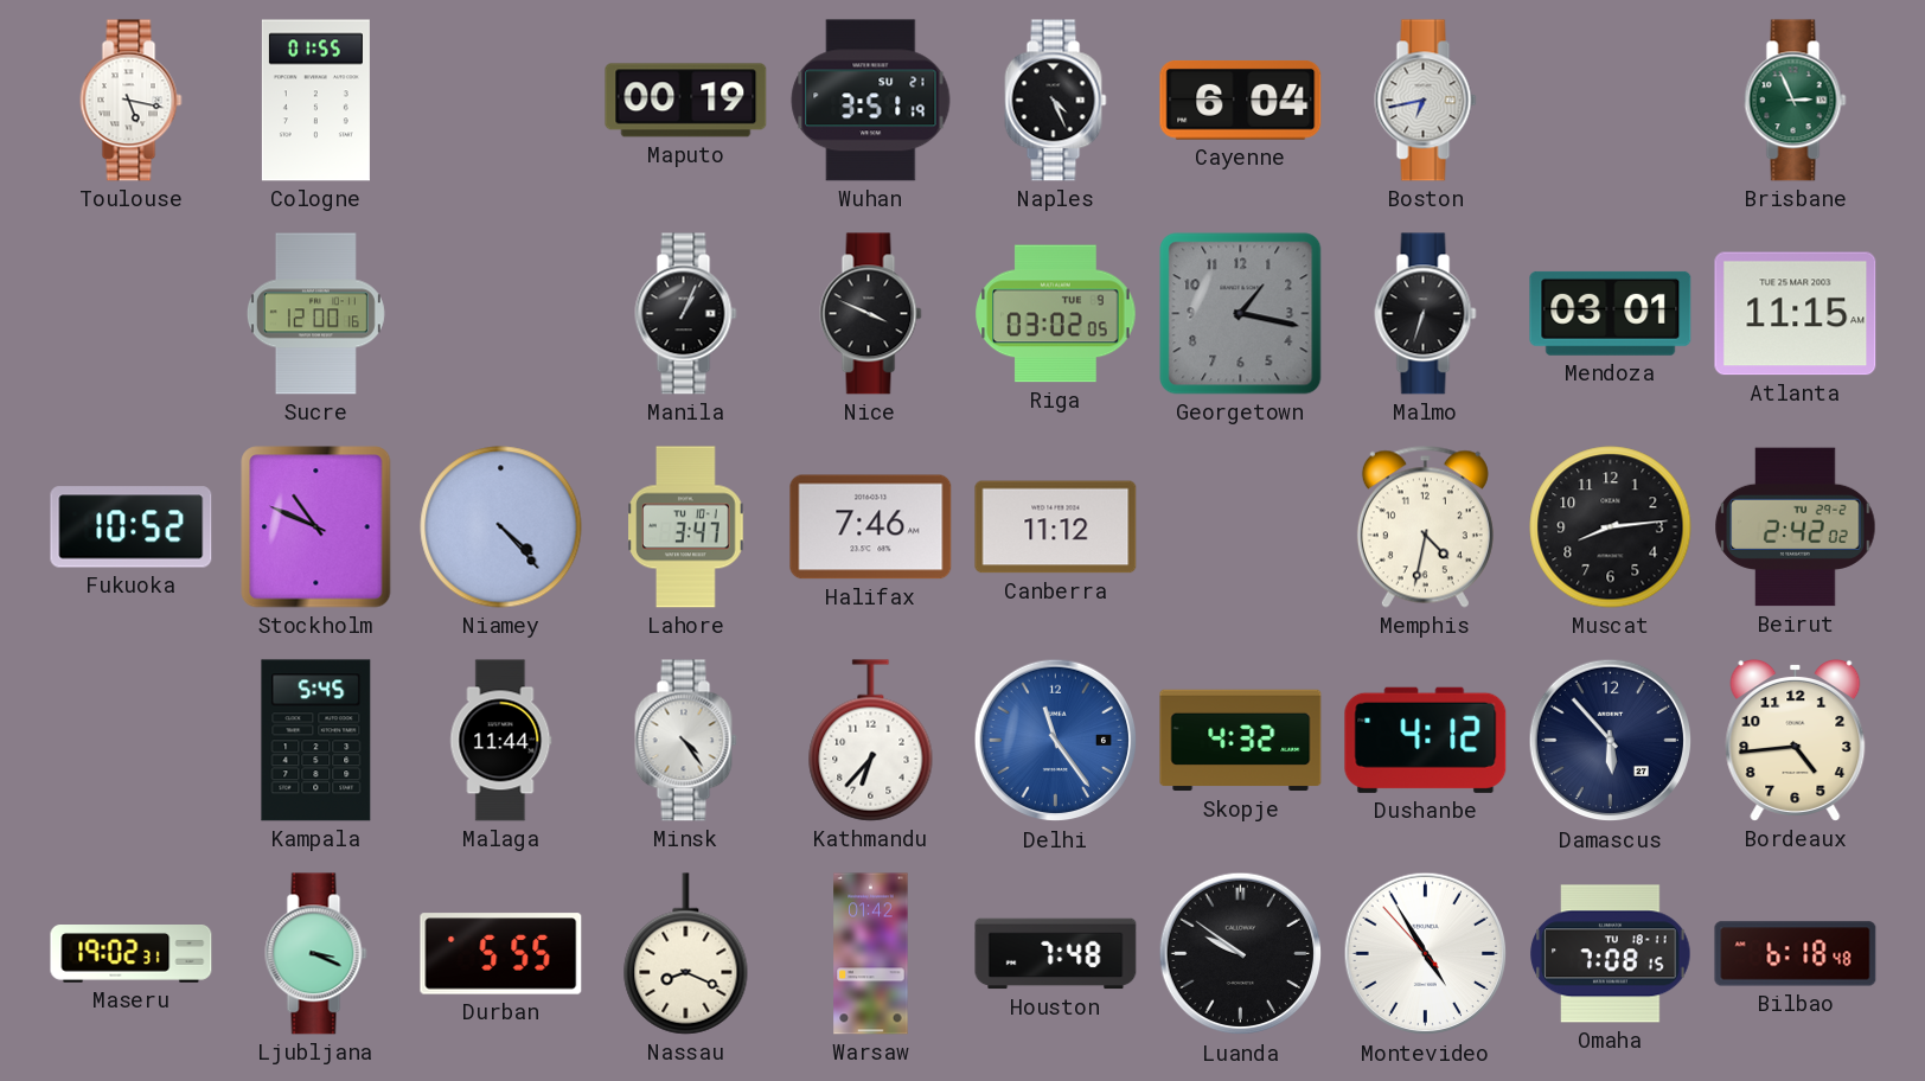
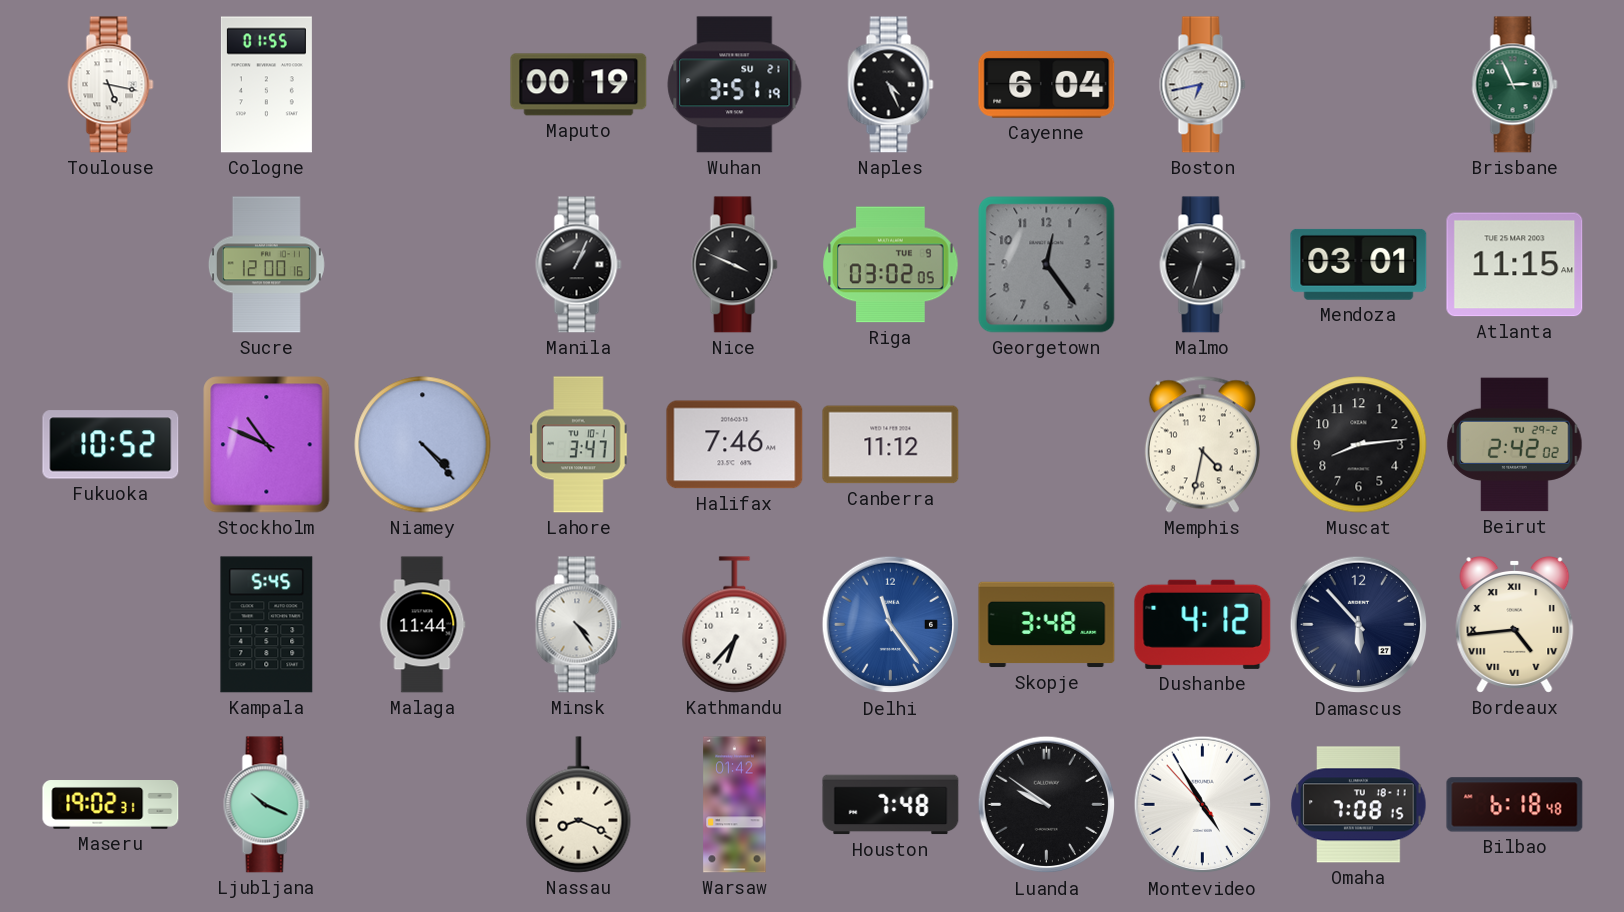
Georgetown: 1:17 -> 12:24
Skopje: 4:32 -> 3:48
Bordeaux numerals: Arabic -> Roman
Ljubljana: 3:19 -> 10:19
Durban: 5:55 -> none
